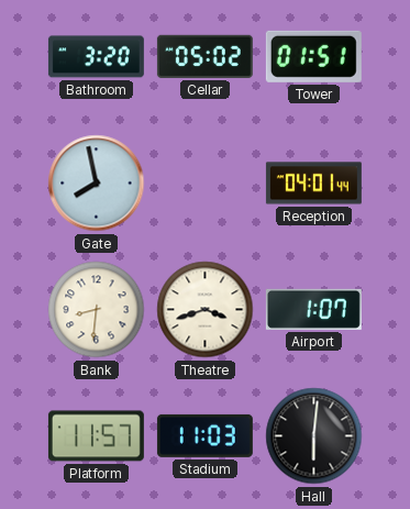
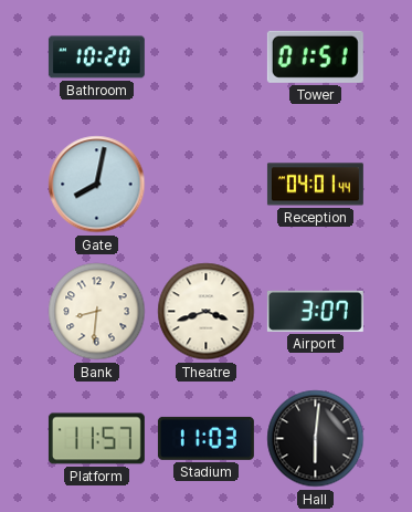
Bathroom: 3:20 -> 10:20
Cellar: 05:02 -> none
Gate: 7:58 -> 8:02
Airport: 1:07 -> 3:07
